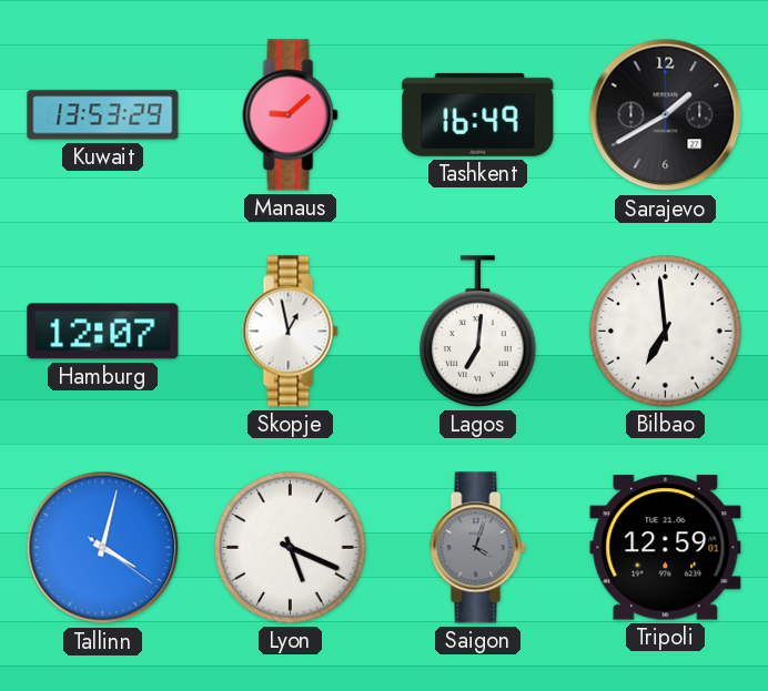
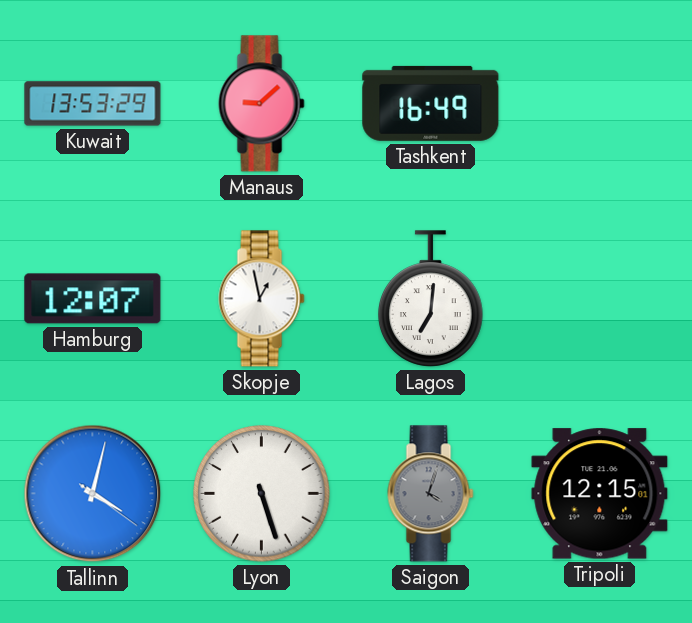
Sarajevo: 1:40 -> none
Bilbao: 6:59 -> none
Lyon: 5:19 -> 5:27
Tripoli: 12:59 -> 12:15
